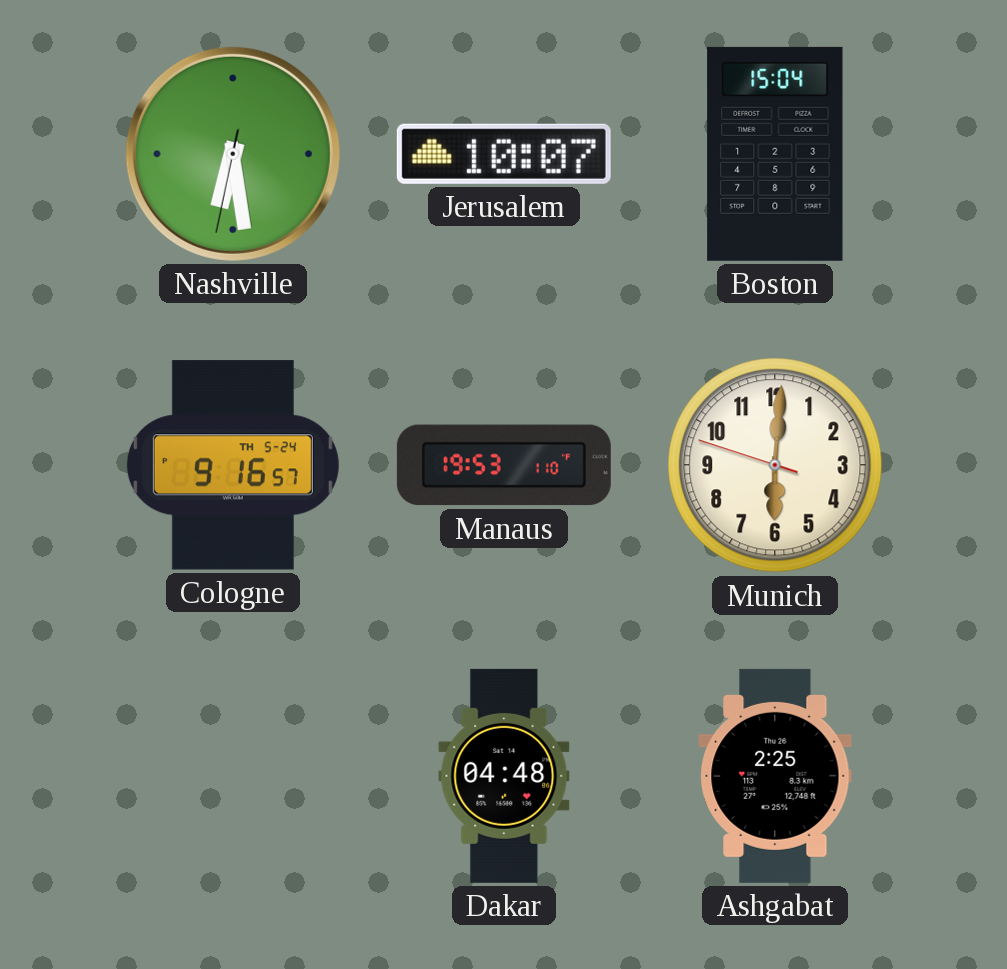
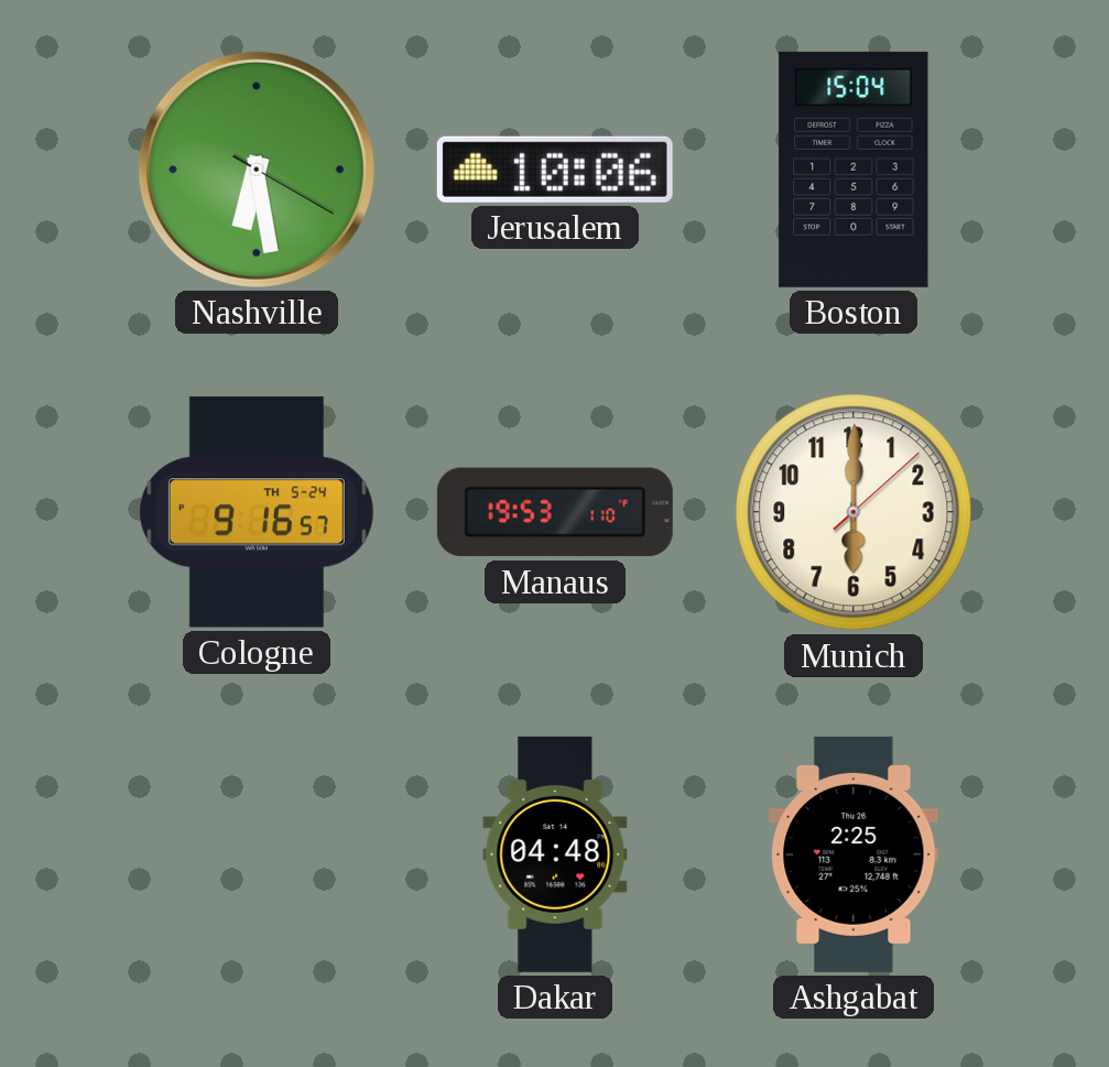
Nashville: 6:28:32 -> 6:28:20
Jerusalem: 10:07 -> 10:06
Munich: 6:00:48 -> 6:00:08
